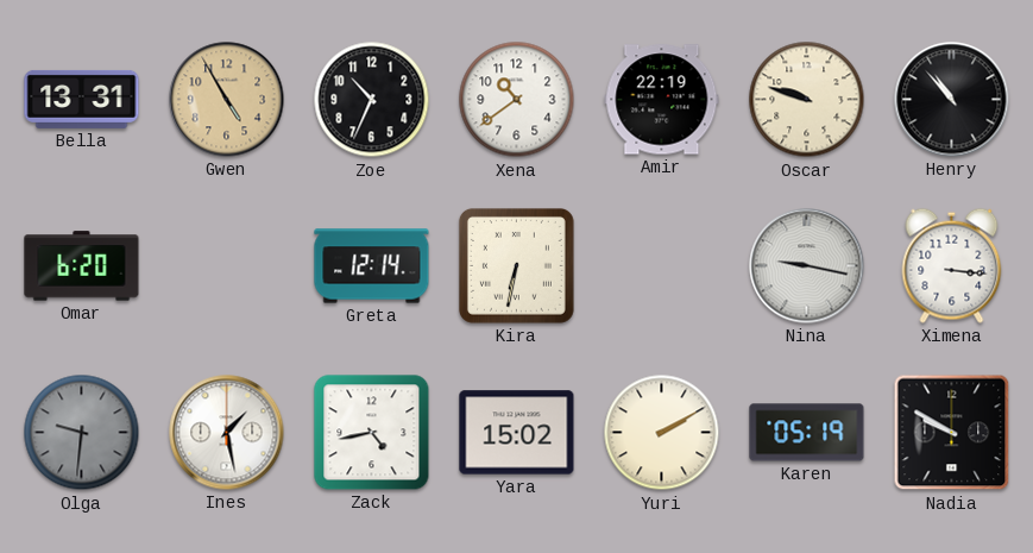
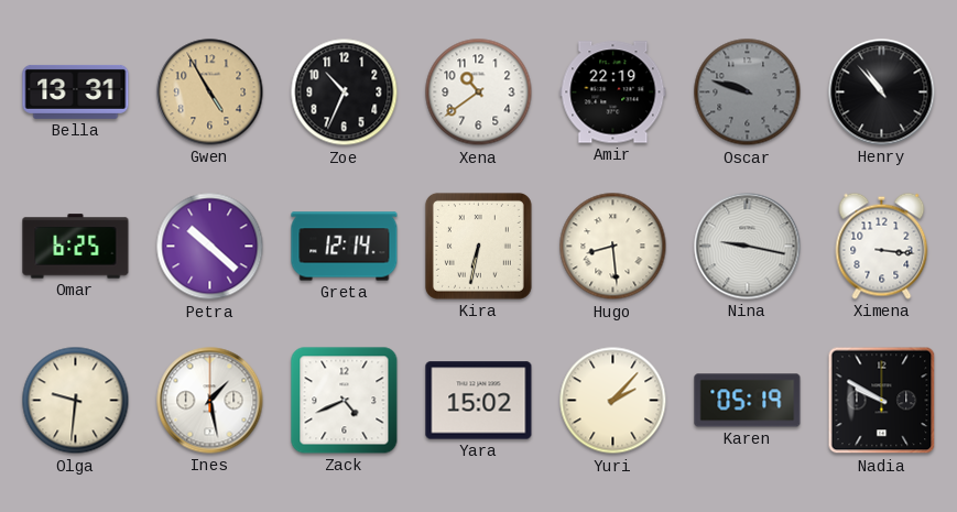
Oscar dial: cream -> grey
Omar: 6:20 -> 6:25
Petra: none -> 10:22
Hugo: none -> 8:29
Olga dial: grey -> cream
Zack: 4:43 -> 4:41
Yuri: 2:10 -> 2:07
